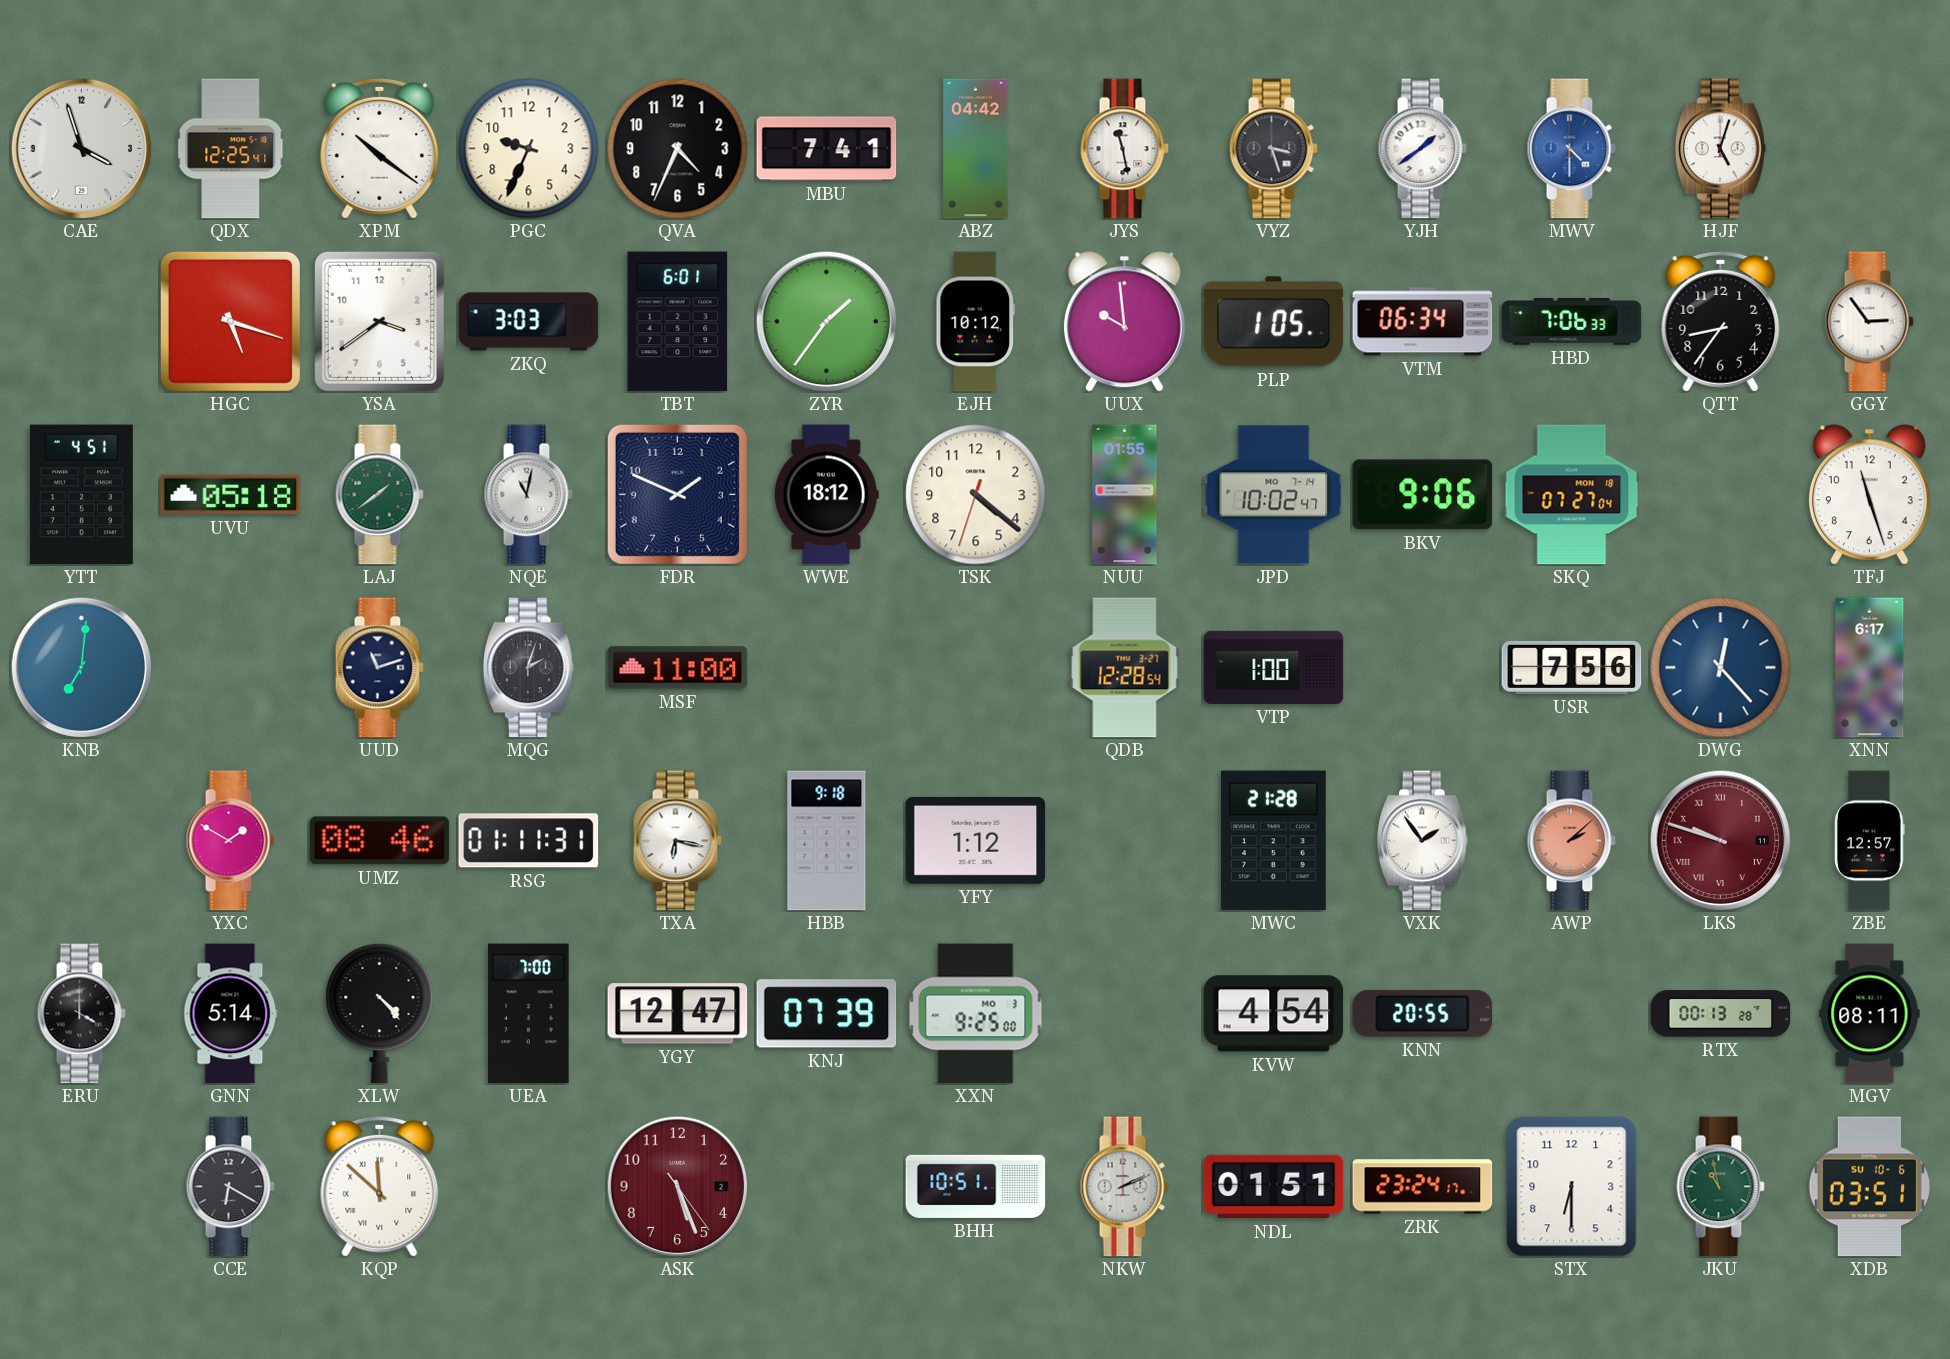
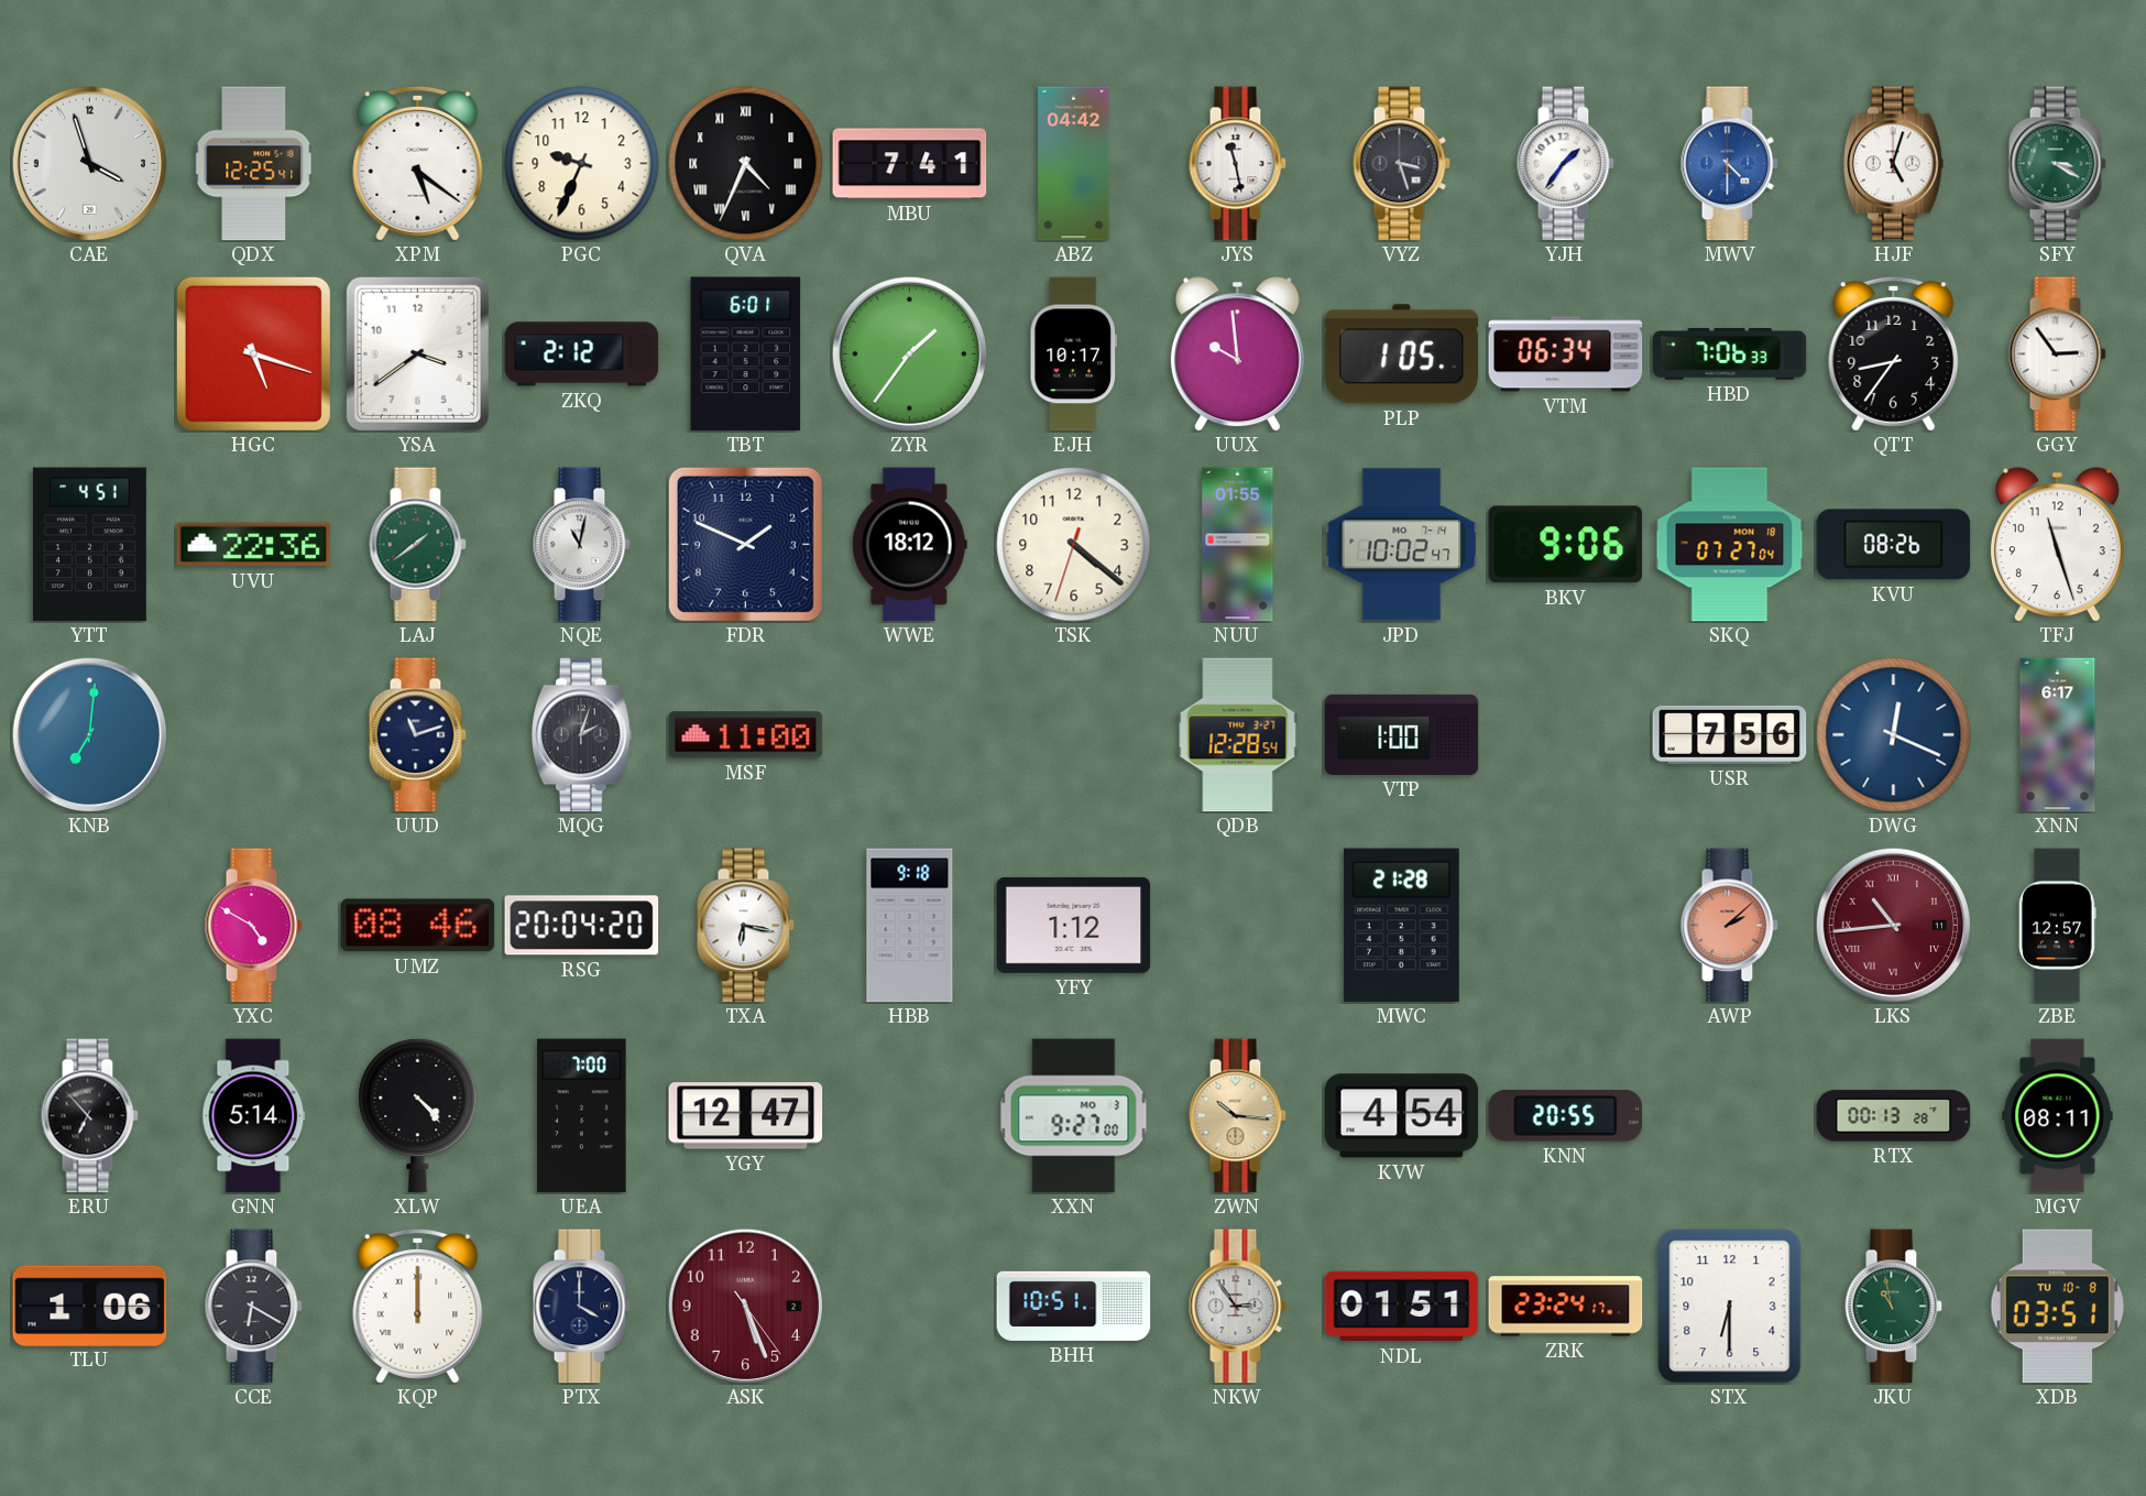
XPM: 10:21 -> 5:21
QVA numerals: Arabic -> Roman
YJH: 1:39 -> 1:36
SFY: none -> 3:20
ZKQ: 3:03 -> 2:12
EJH: 10:12 -> 10:17
UVU: 05:18 -> 22:36
KVU: none -> 08:26
DWG: 12:23 -> 12:19
YXC: 1:50 -> 4:50
RSG: 01:11 -> 20:04
VXK: 1:54 -> none
LKS: 9:48 -> 10:44
ERU: 4:00 -> 6:53
KNJ: 07:39 -> none
XXN: 9:25 -> 9:27
ZWN: none -> 10:16
TLU: none -> 1:06
KQP: 11:52 -> 12:00
PTX: none -> 4:00
NKW: 2:11 -> 2:54
XDB date: SU 10-6 -> TU 10-8
